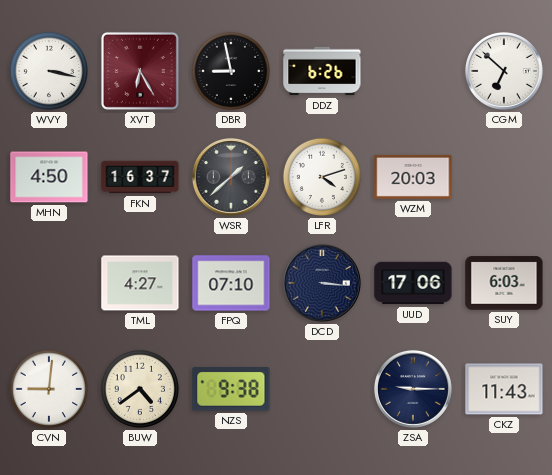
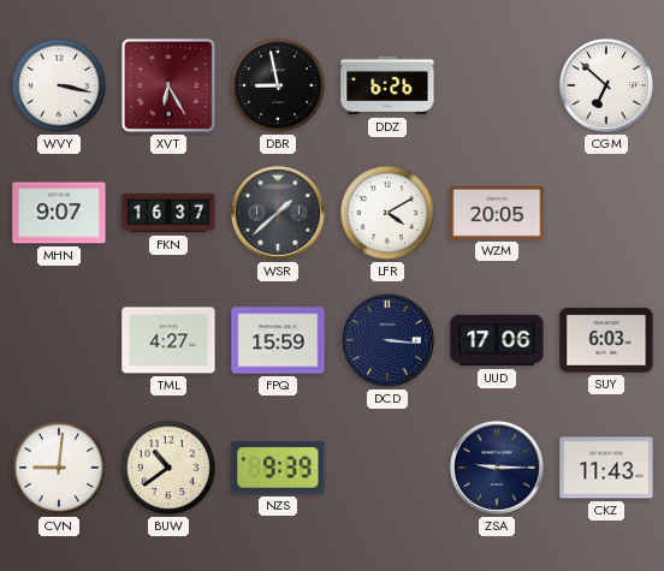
MHN: 4:50 -> 9:07
LFR: 4:12 -> 4:10
WZM: 20:03 -> 20:05
FPQ: 07:10 -> 15:59
BUW: 4:39 -> 10:39
NZS: 9:38 -> 9:39
